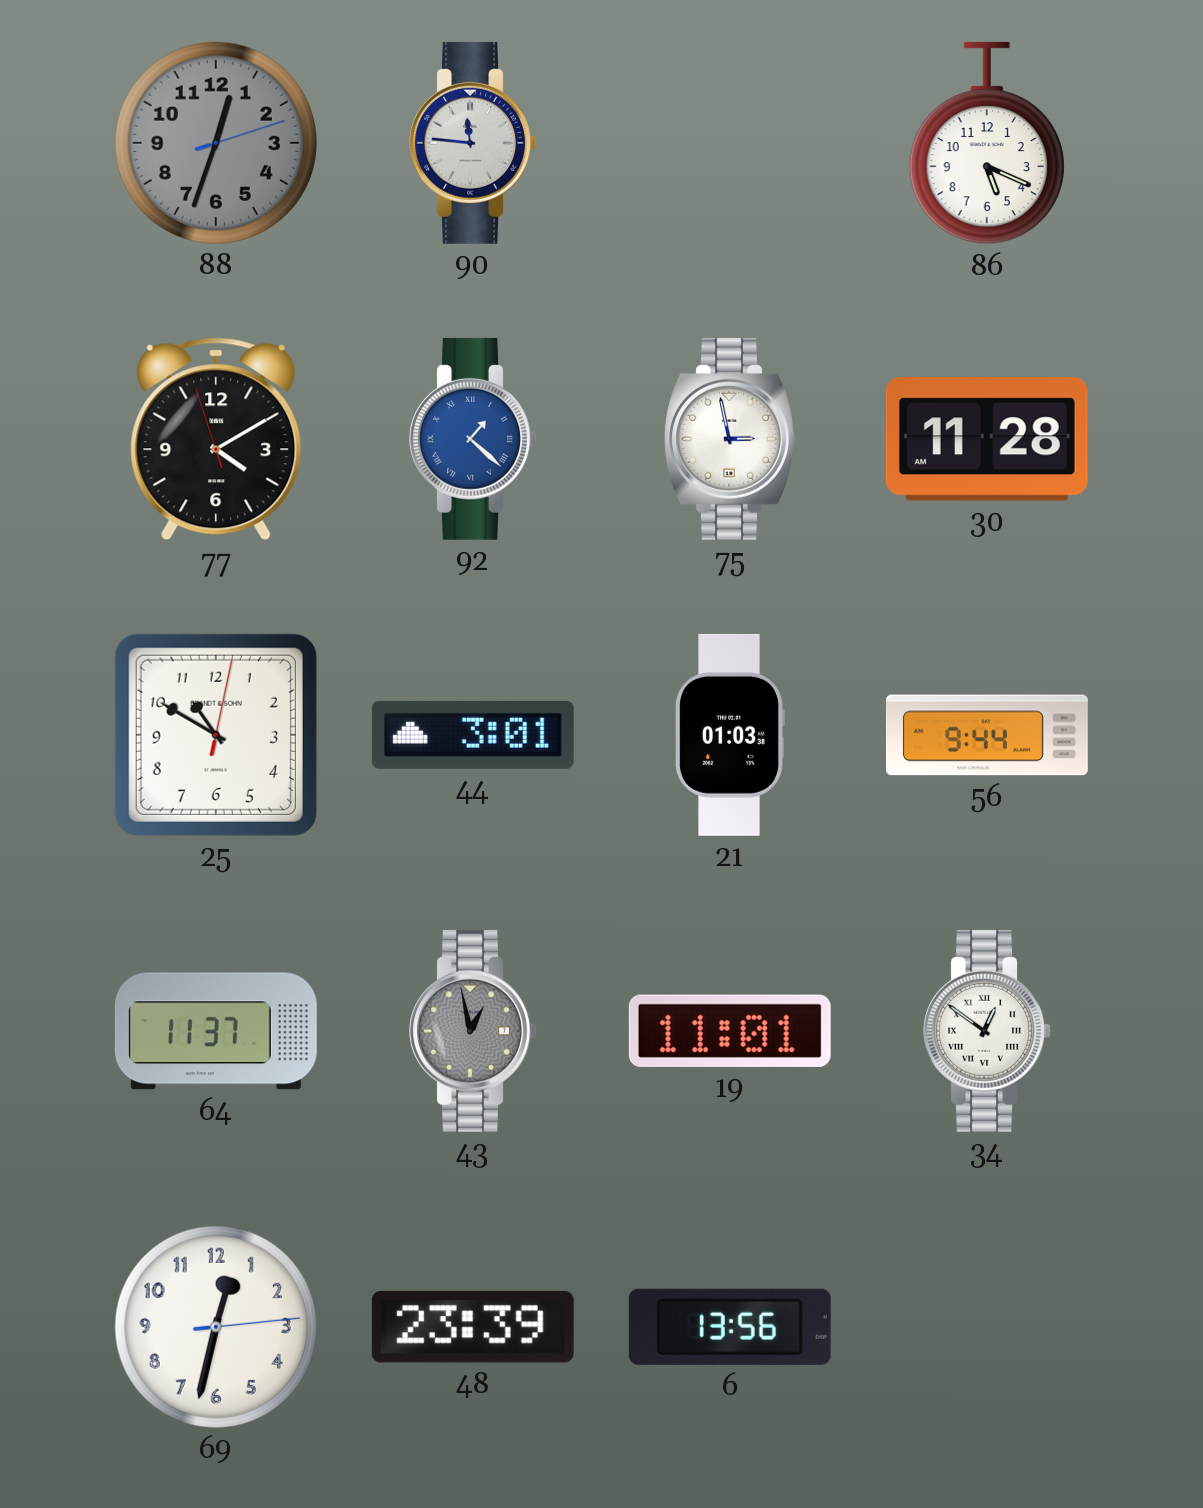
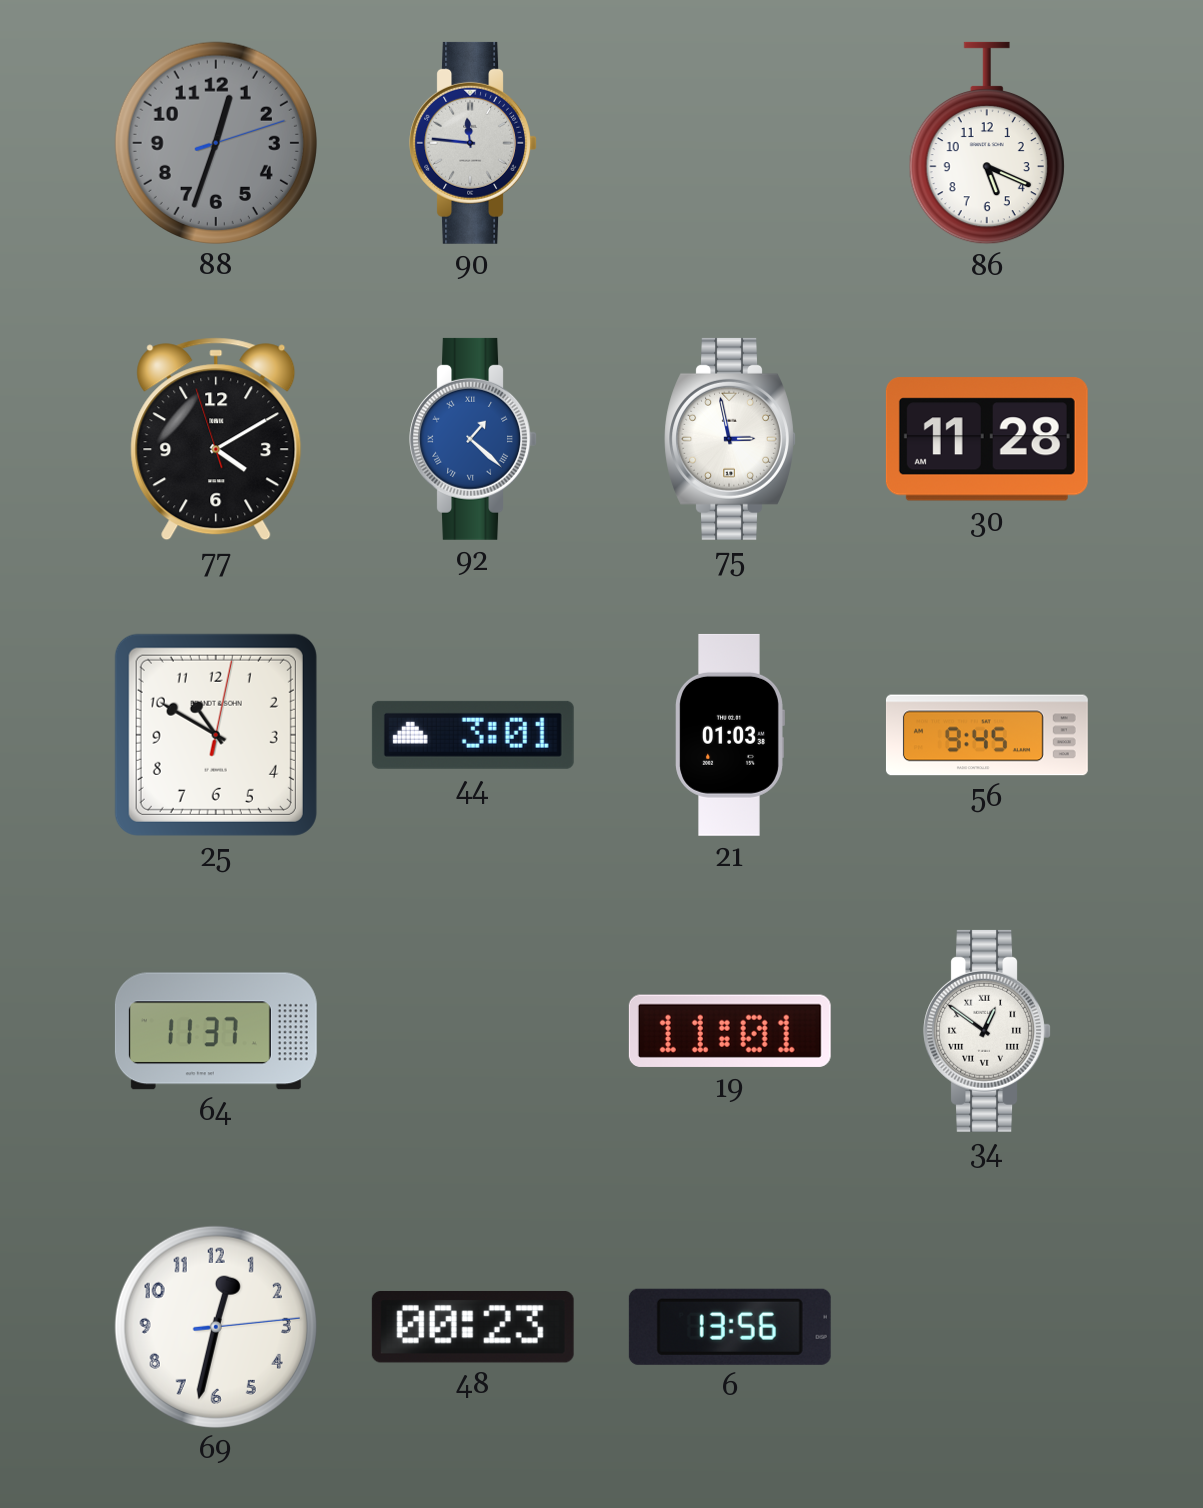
56: 9:44 -> 9:45
43: 12:58 -> none
48: 23:39 -> 00:23
